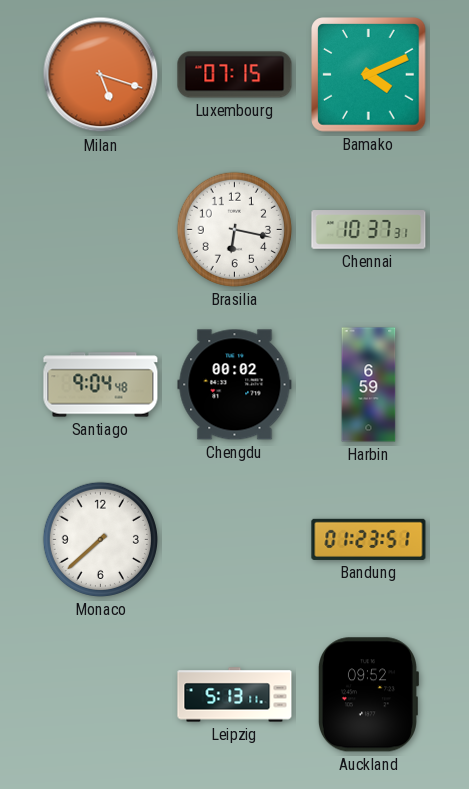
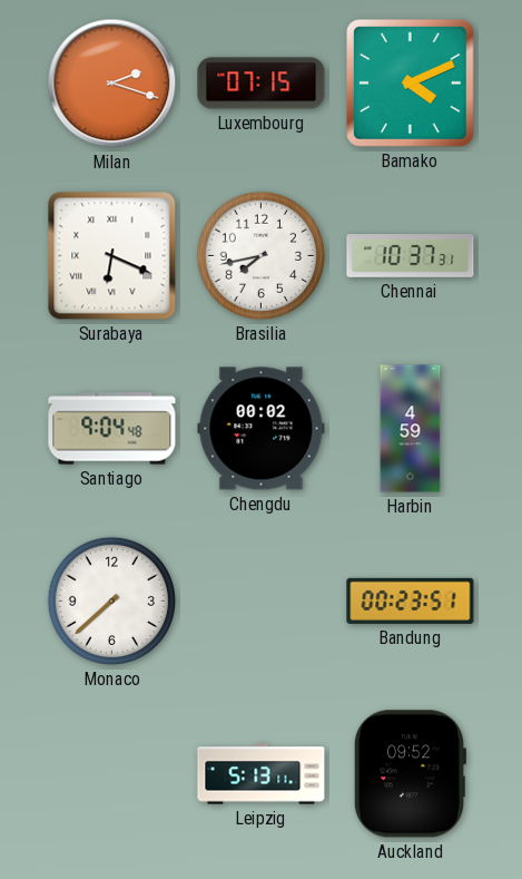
Milan: 5:18 -> 2:18
Surabaya: none -> 6:19
Brasilia: 6:17 -> 7:43
Harbin: 6:59 -> 4:59
Bandung: 01:23 -> 00:23
